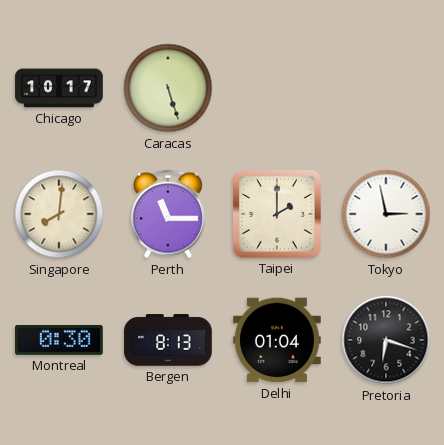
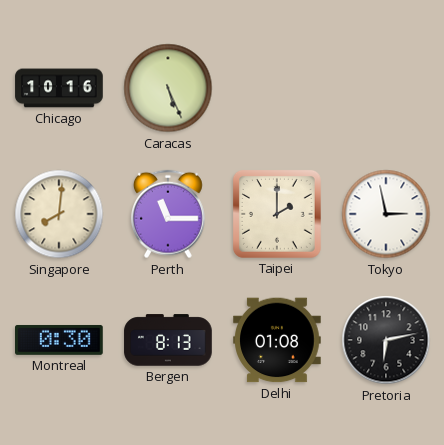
Chicago: 10:17 -> 10:16
Caracas: 5:27 -> 5:26
Delhi: 01:04 -> 01:08
Pretoria: 6:18 -> 6:13
